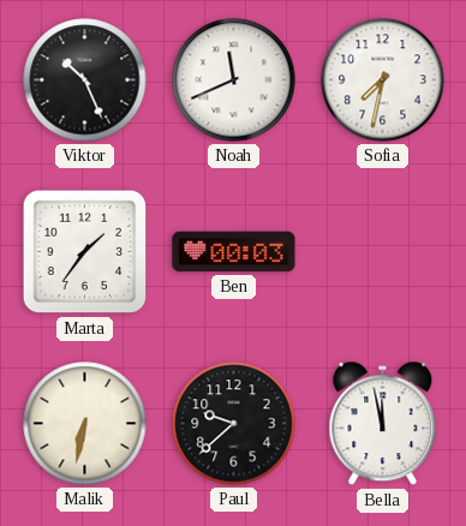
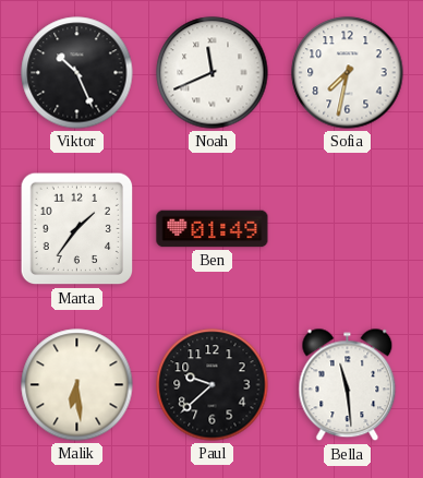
Ben: 00:03 -> 01:49
Malik: 6:32 -> 6:29
Bella: 11:58 -> 11:29
